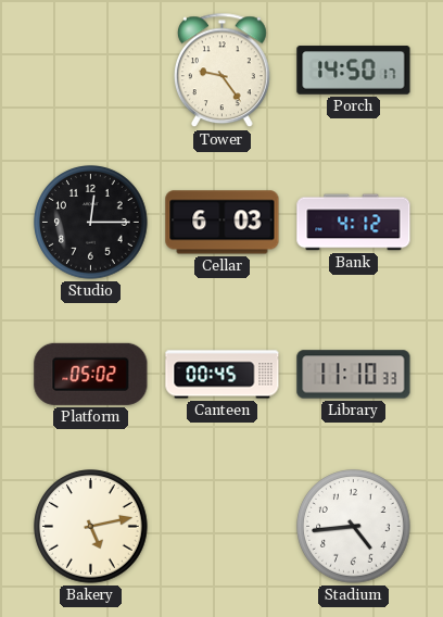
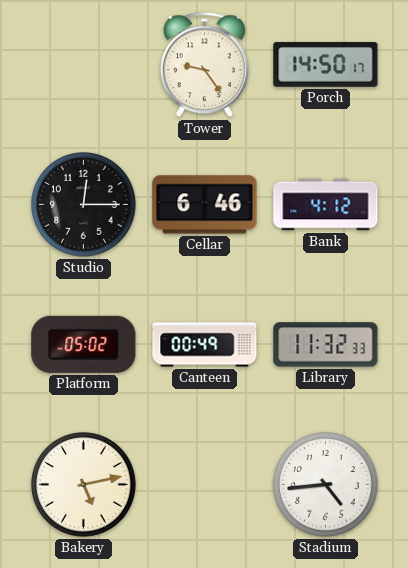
Cellar: 6:03 -> 6:46
Canteen: 00:45 -> 00:49
Library: 11:10 -> 11:32
